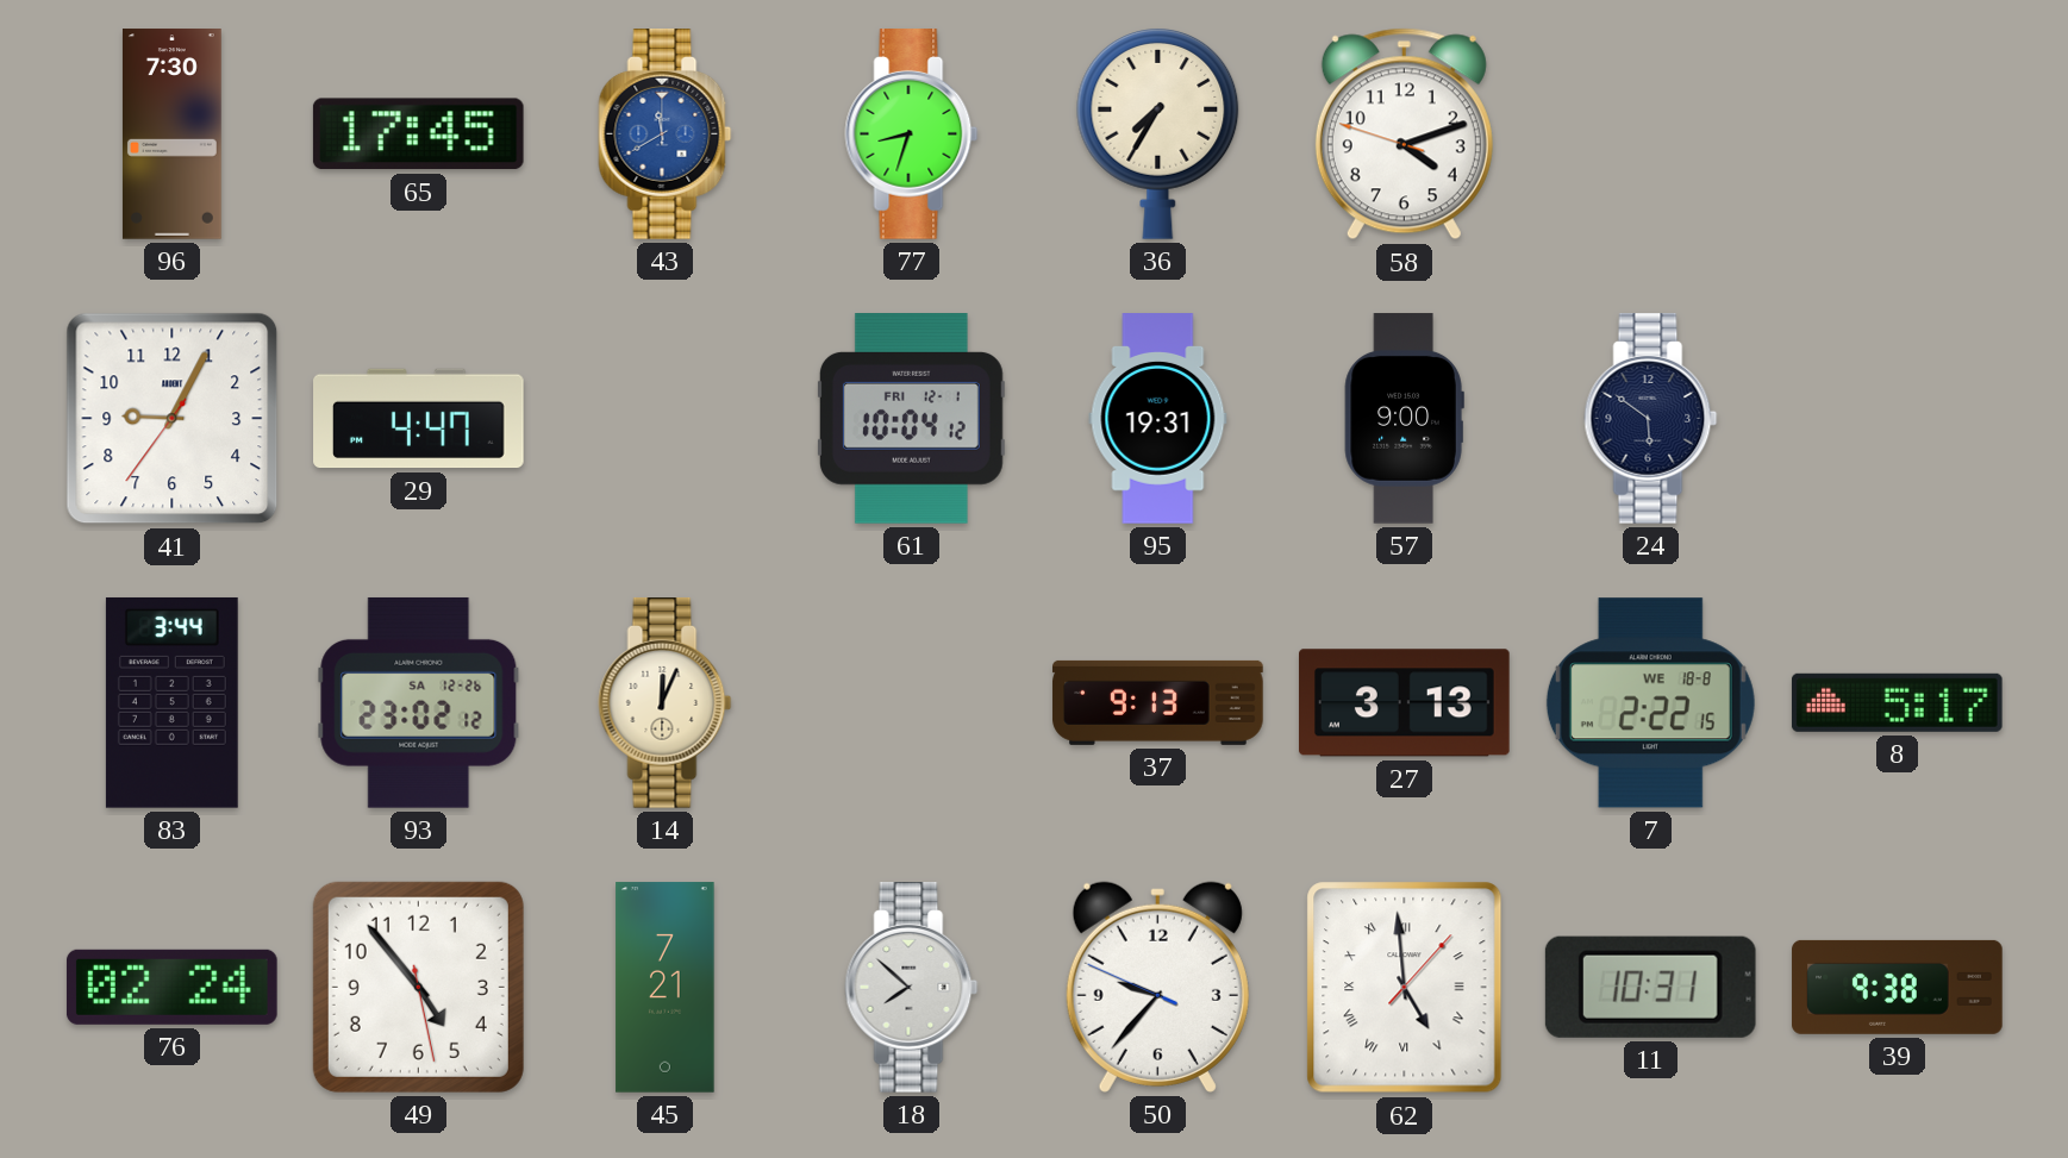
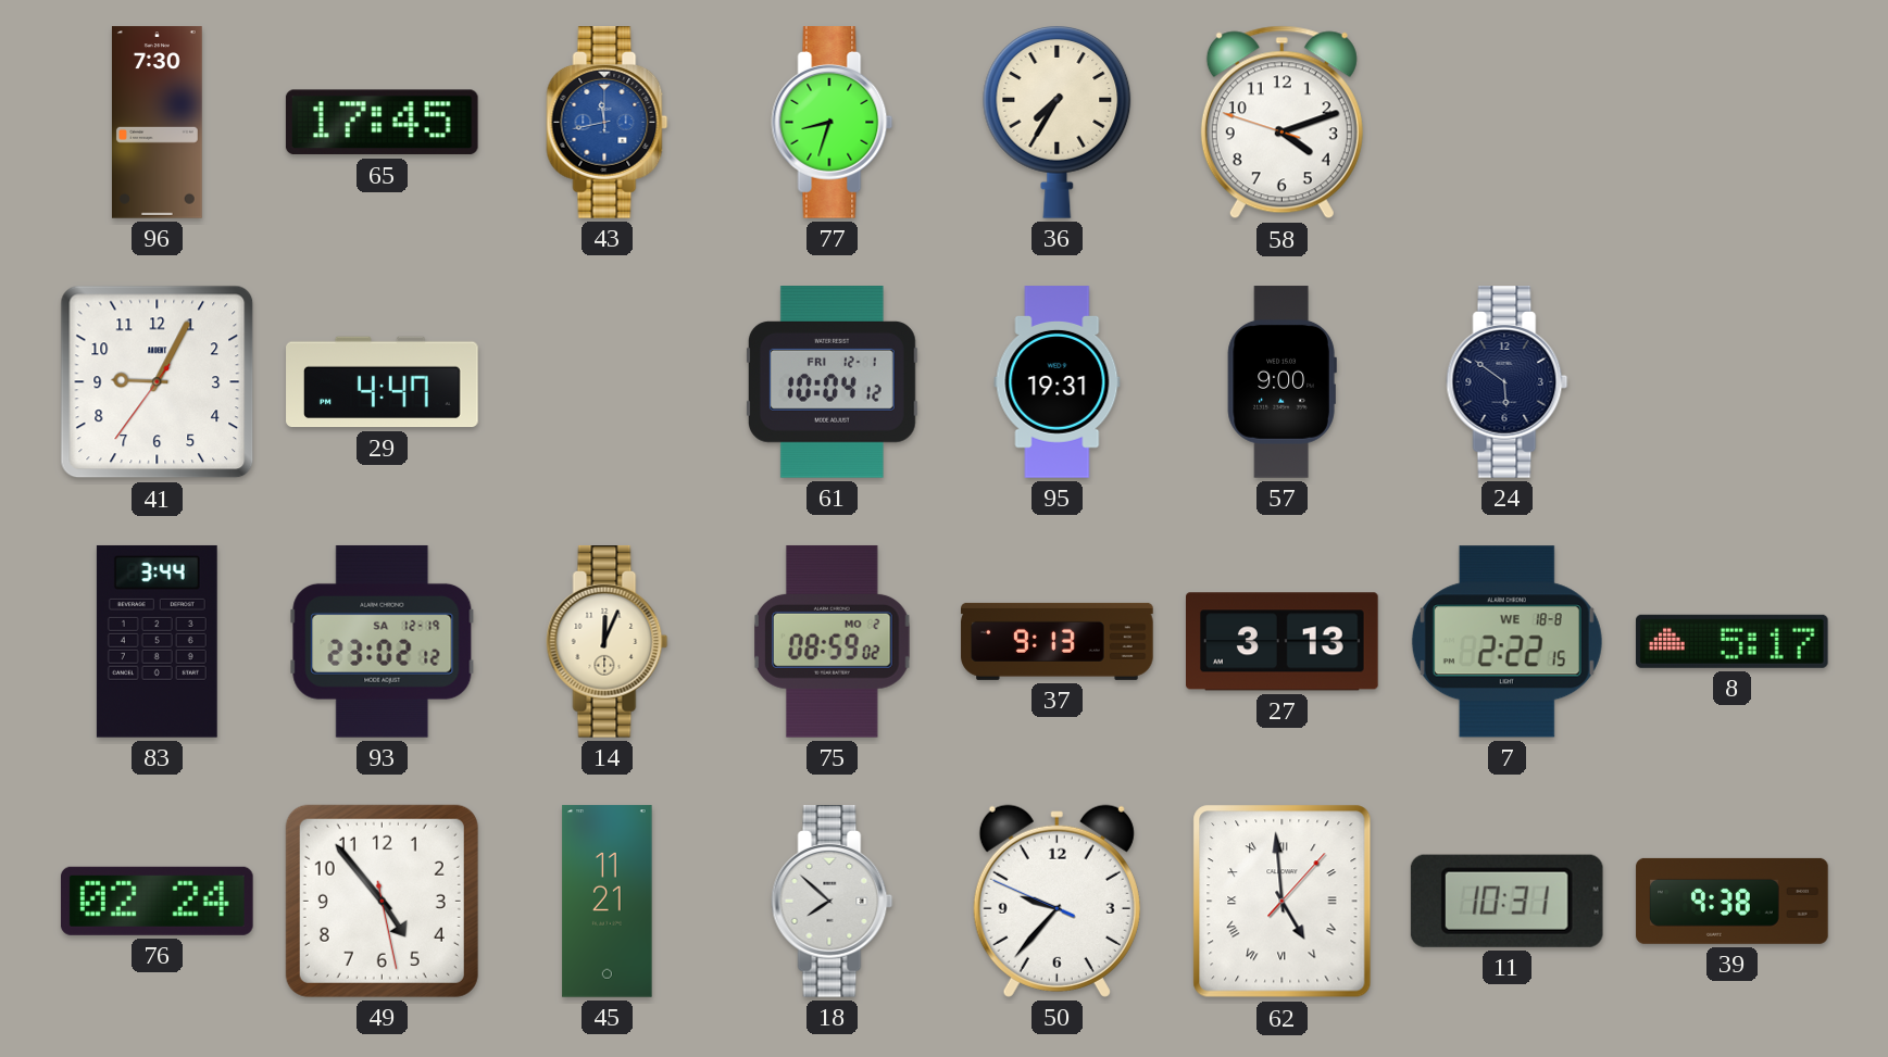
43: 11:40 -> 11:43
93 date: SA 12-26 -> SA 12-19
75: none -> 08:59
45: 7:21 -> 11:21
